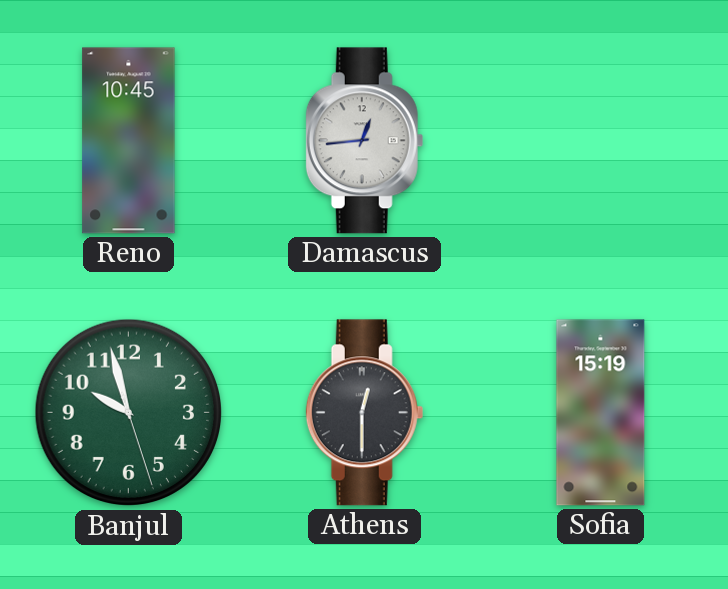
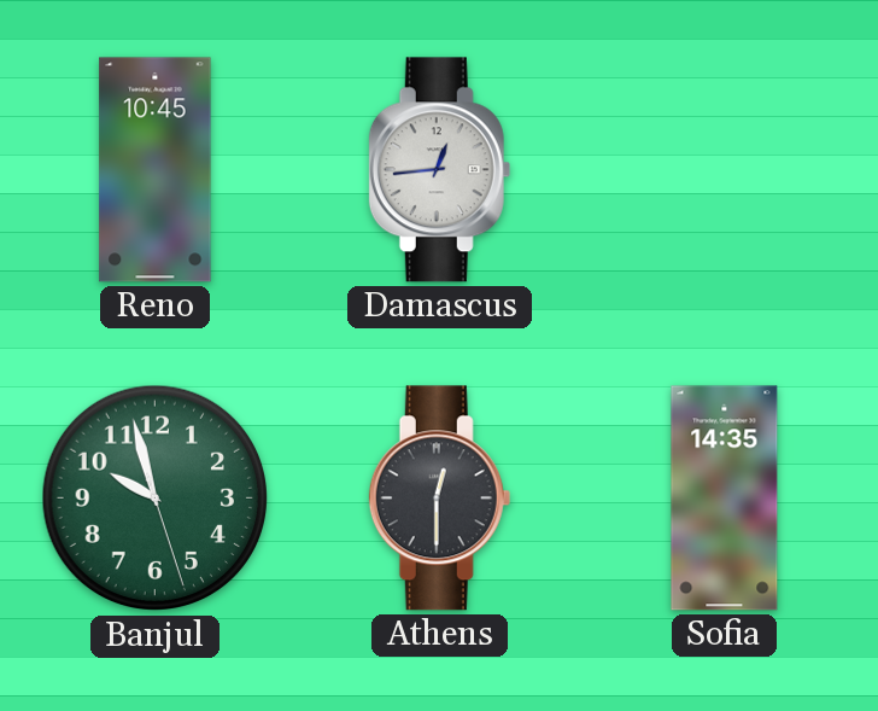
Sofia: 15:19 -> 14:35
